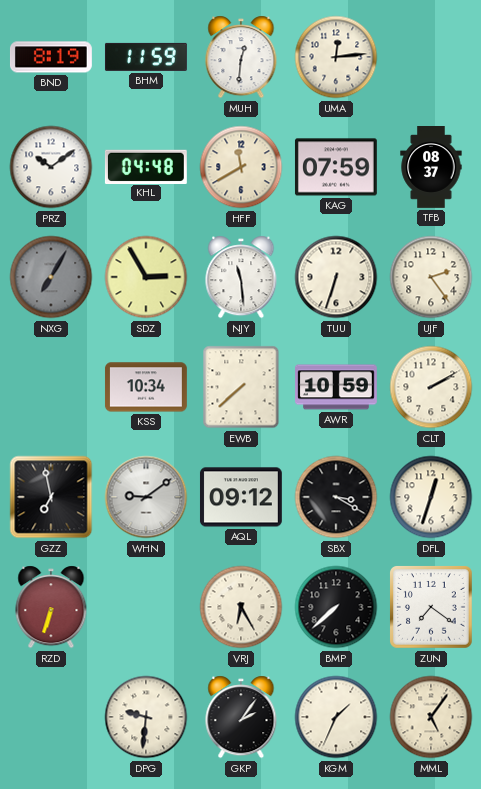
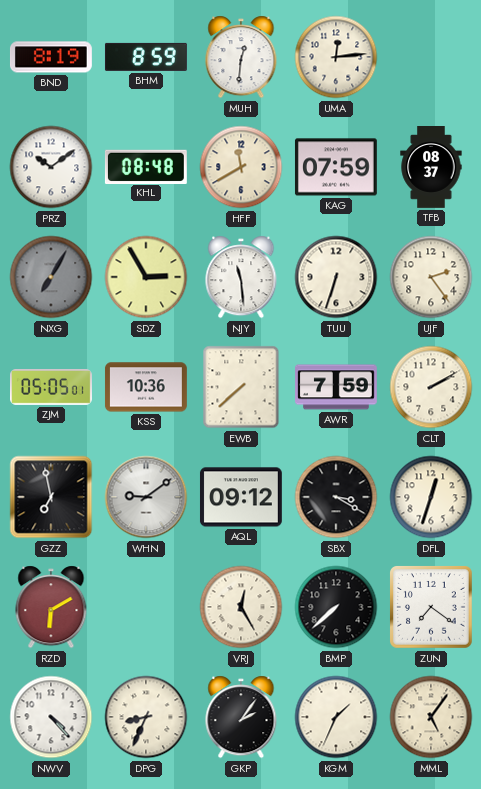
BHM: 11:59 -> 8:59
KHL: 04:48 -> 08:48
ZJM: none -> 05:05
KSS: 10:34 -> 10:36
AWR: 10:59 -> 7:59
RZD: 6:33 -> 6:10
VRJ: 6:25 -> 12:25
NWV: none -> 4:23
DPG: 9:31 -> 8:34
